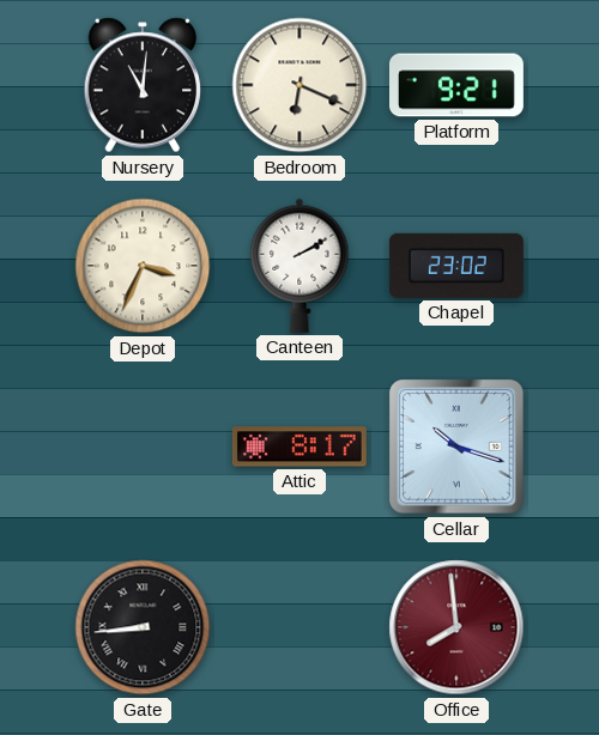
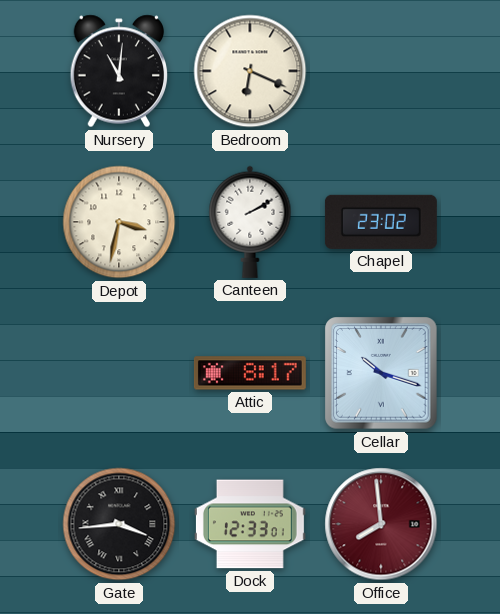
Platform: 9:21 -> none
Depot: 3:34 -> 3:32
Gate: 8:44 -> 3:44
Dock: none -> 12:33
